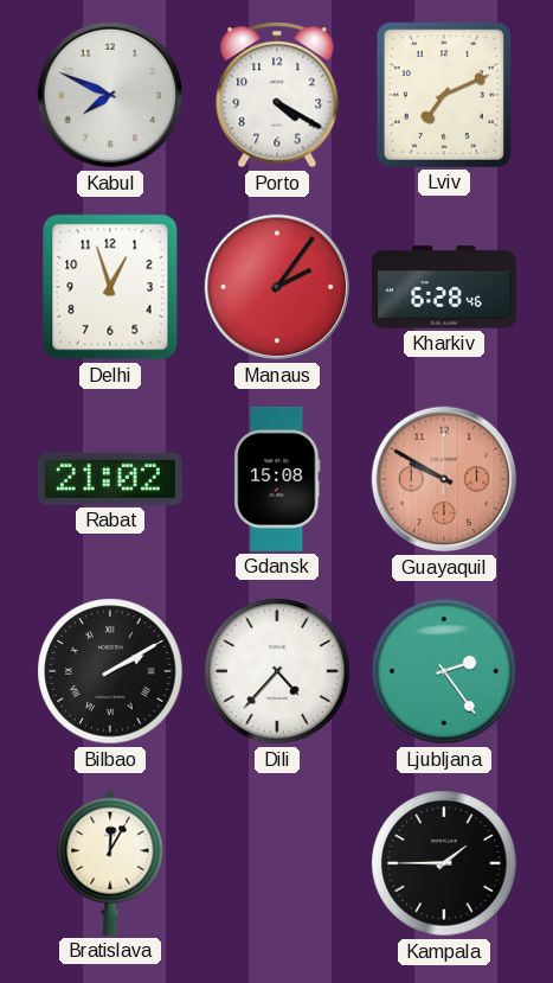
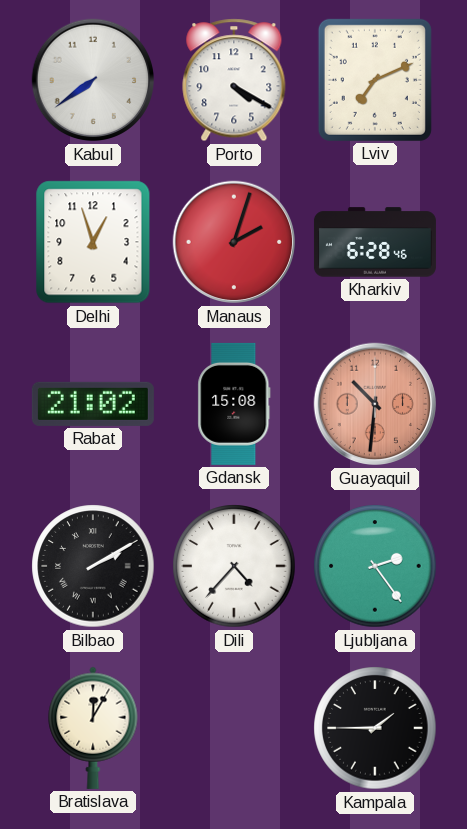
Kabul: 7:49 -> 7:39
Manaus: 2:06 -> 2:03
Guayaquil: 9:50 -> 10:31
